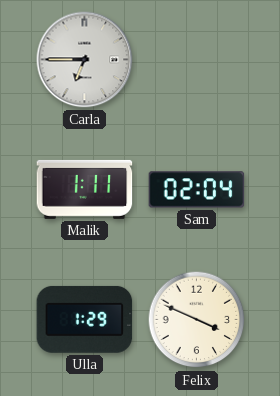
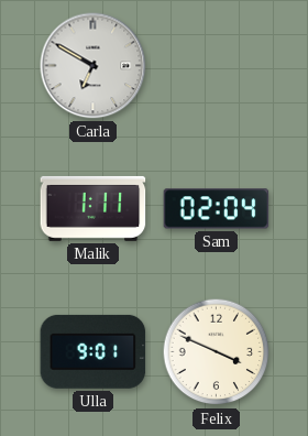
Carla: 6:45 -> 6:50
Ulla: 1:29 -> 9:01
